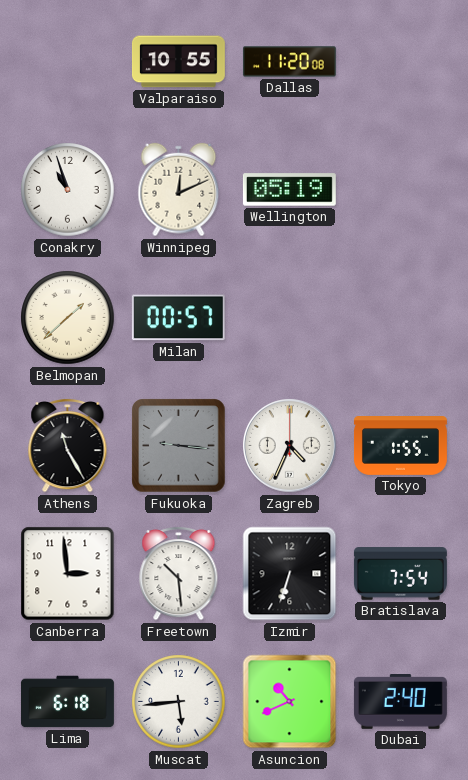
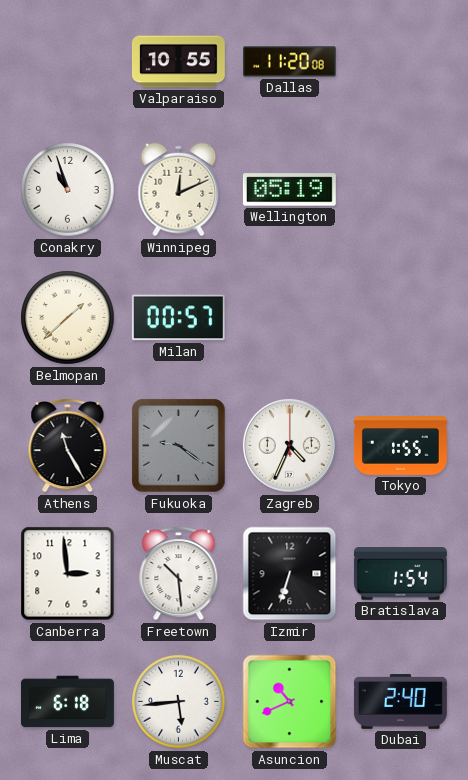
Fukuoka: 9:16 -> 9:21
Bratislava: 7:54 -> 1:54
